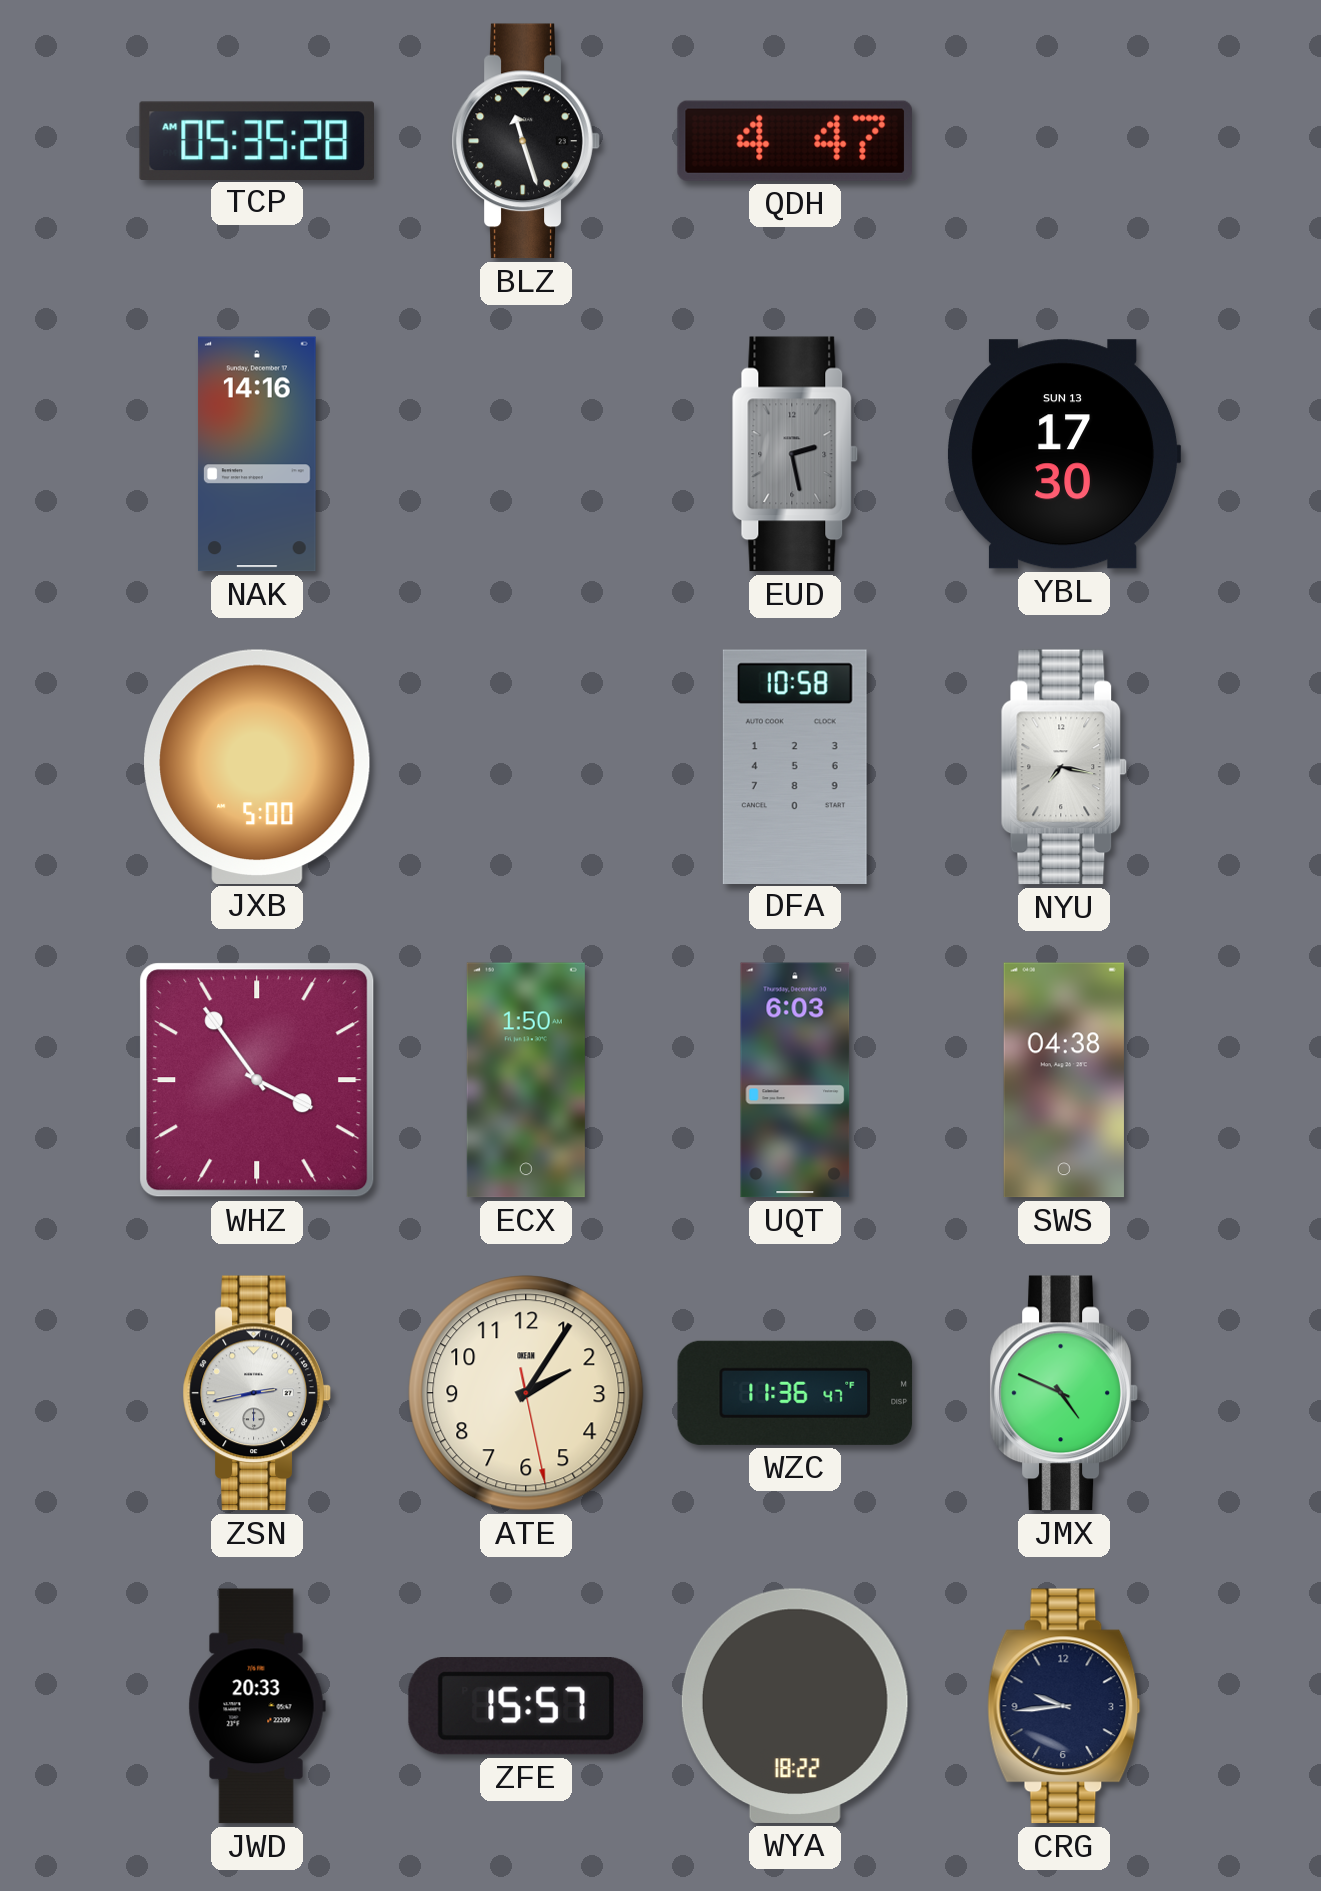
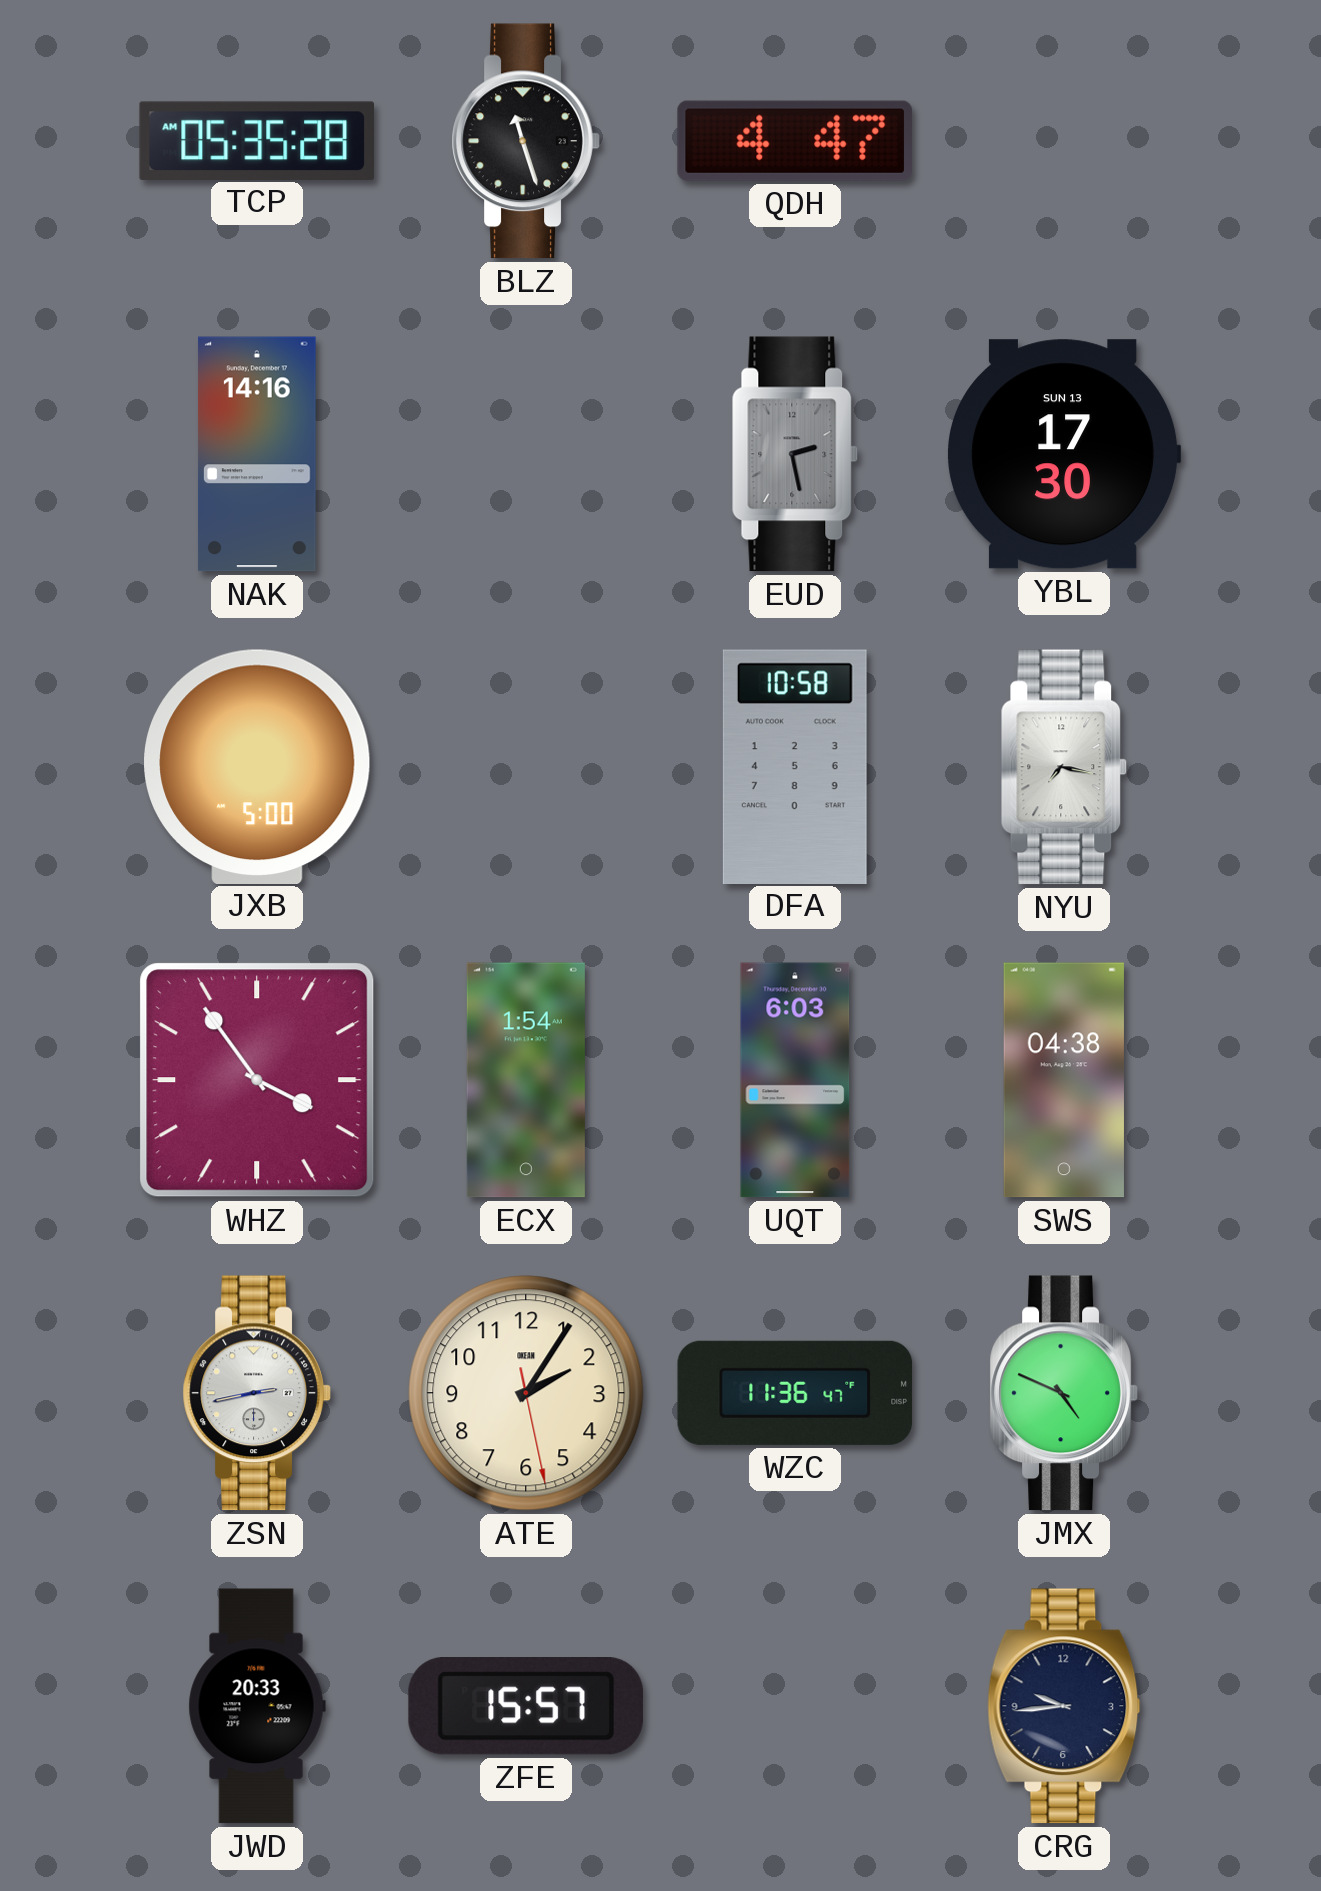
ECX: 1:50 -> 1:54
WYA: 18:22 -> none
